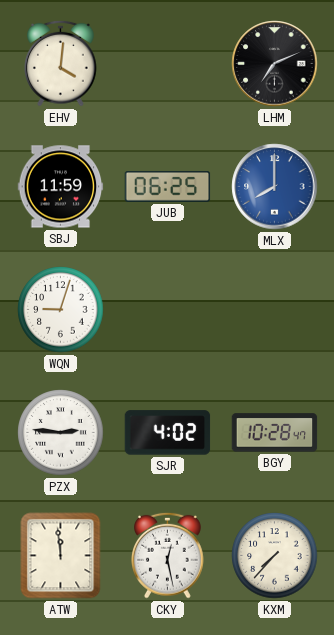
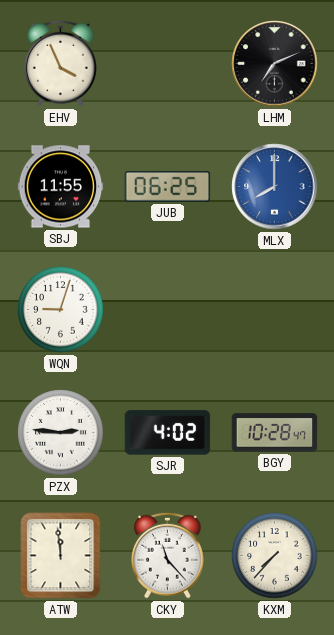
EHV: 4:01 -> 3:56
SBJ: 11:59 -> 11:55
CKY: 12:28 -> 11:23
